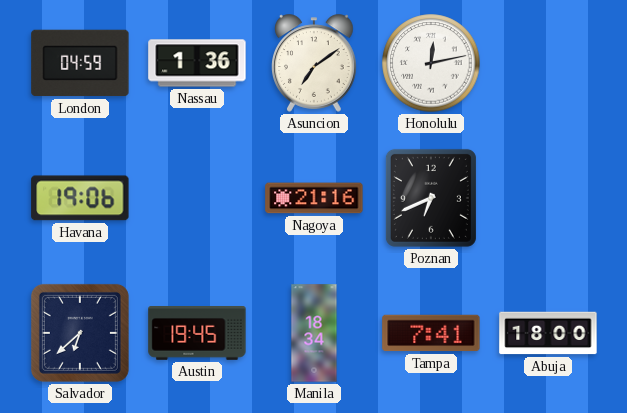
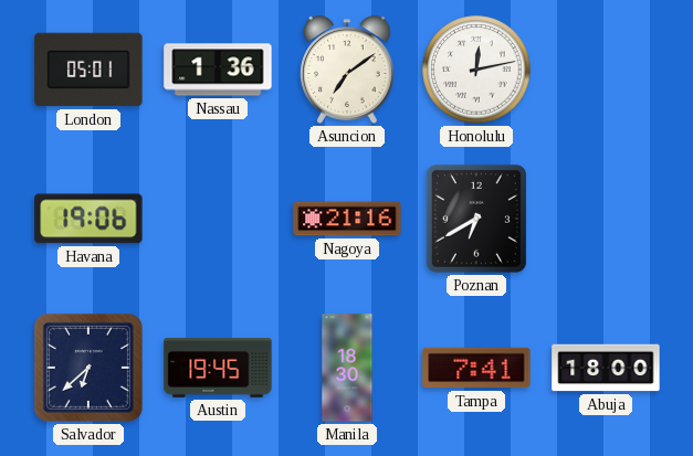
London: 04:59 -> 05:01
Poznan: 6:41 -> 6:40
Manila: 18:34 -> 18:30
